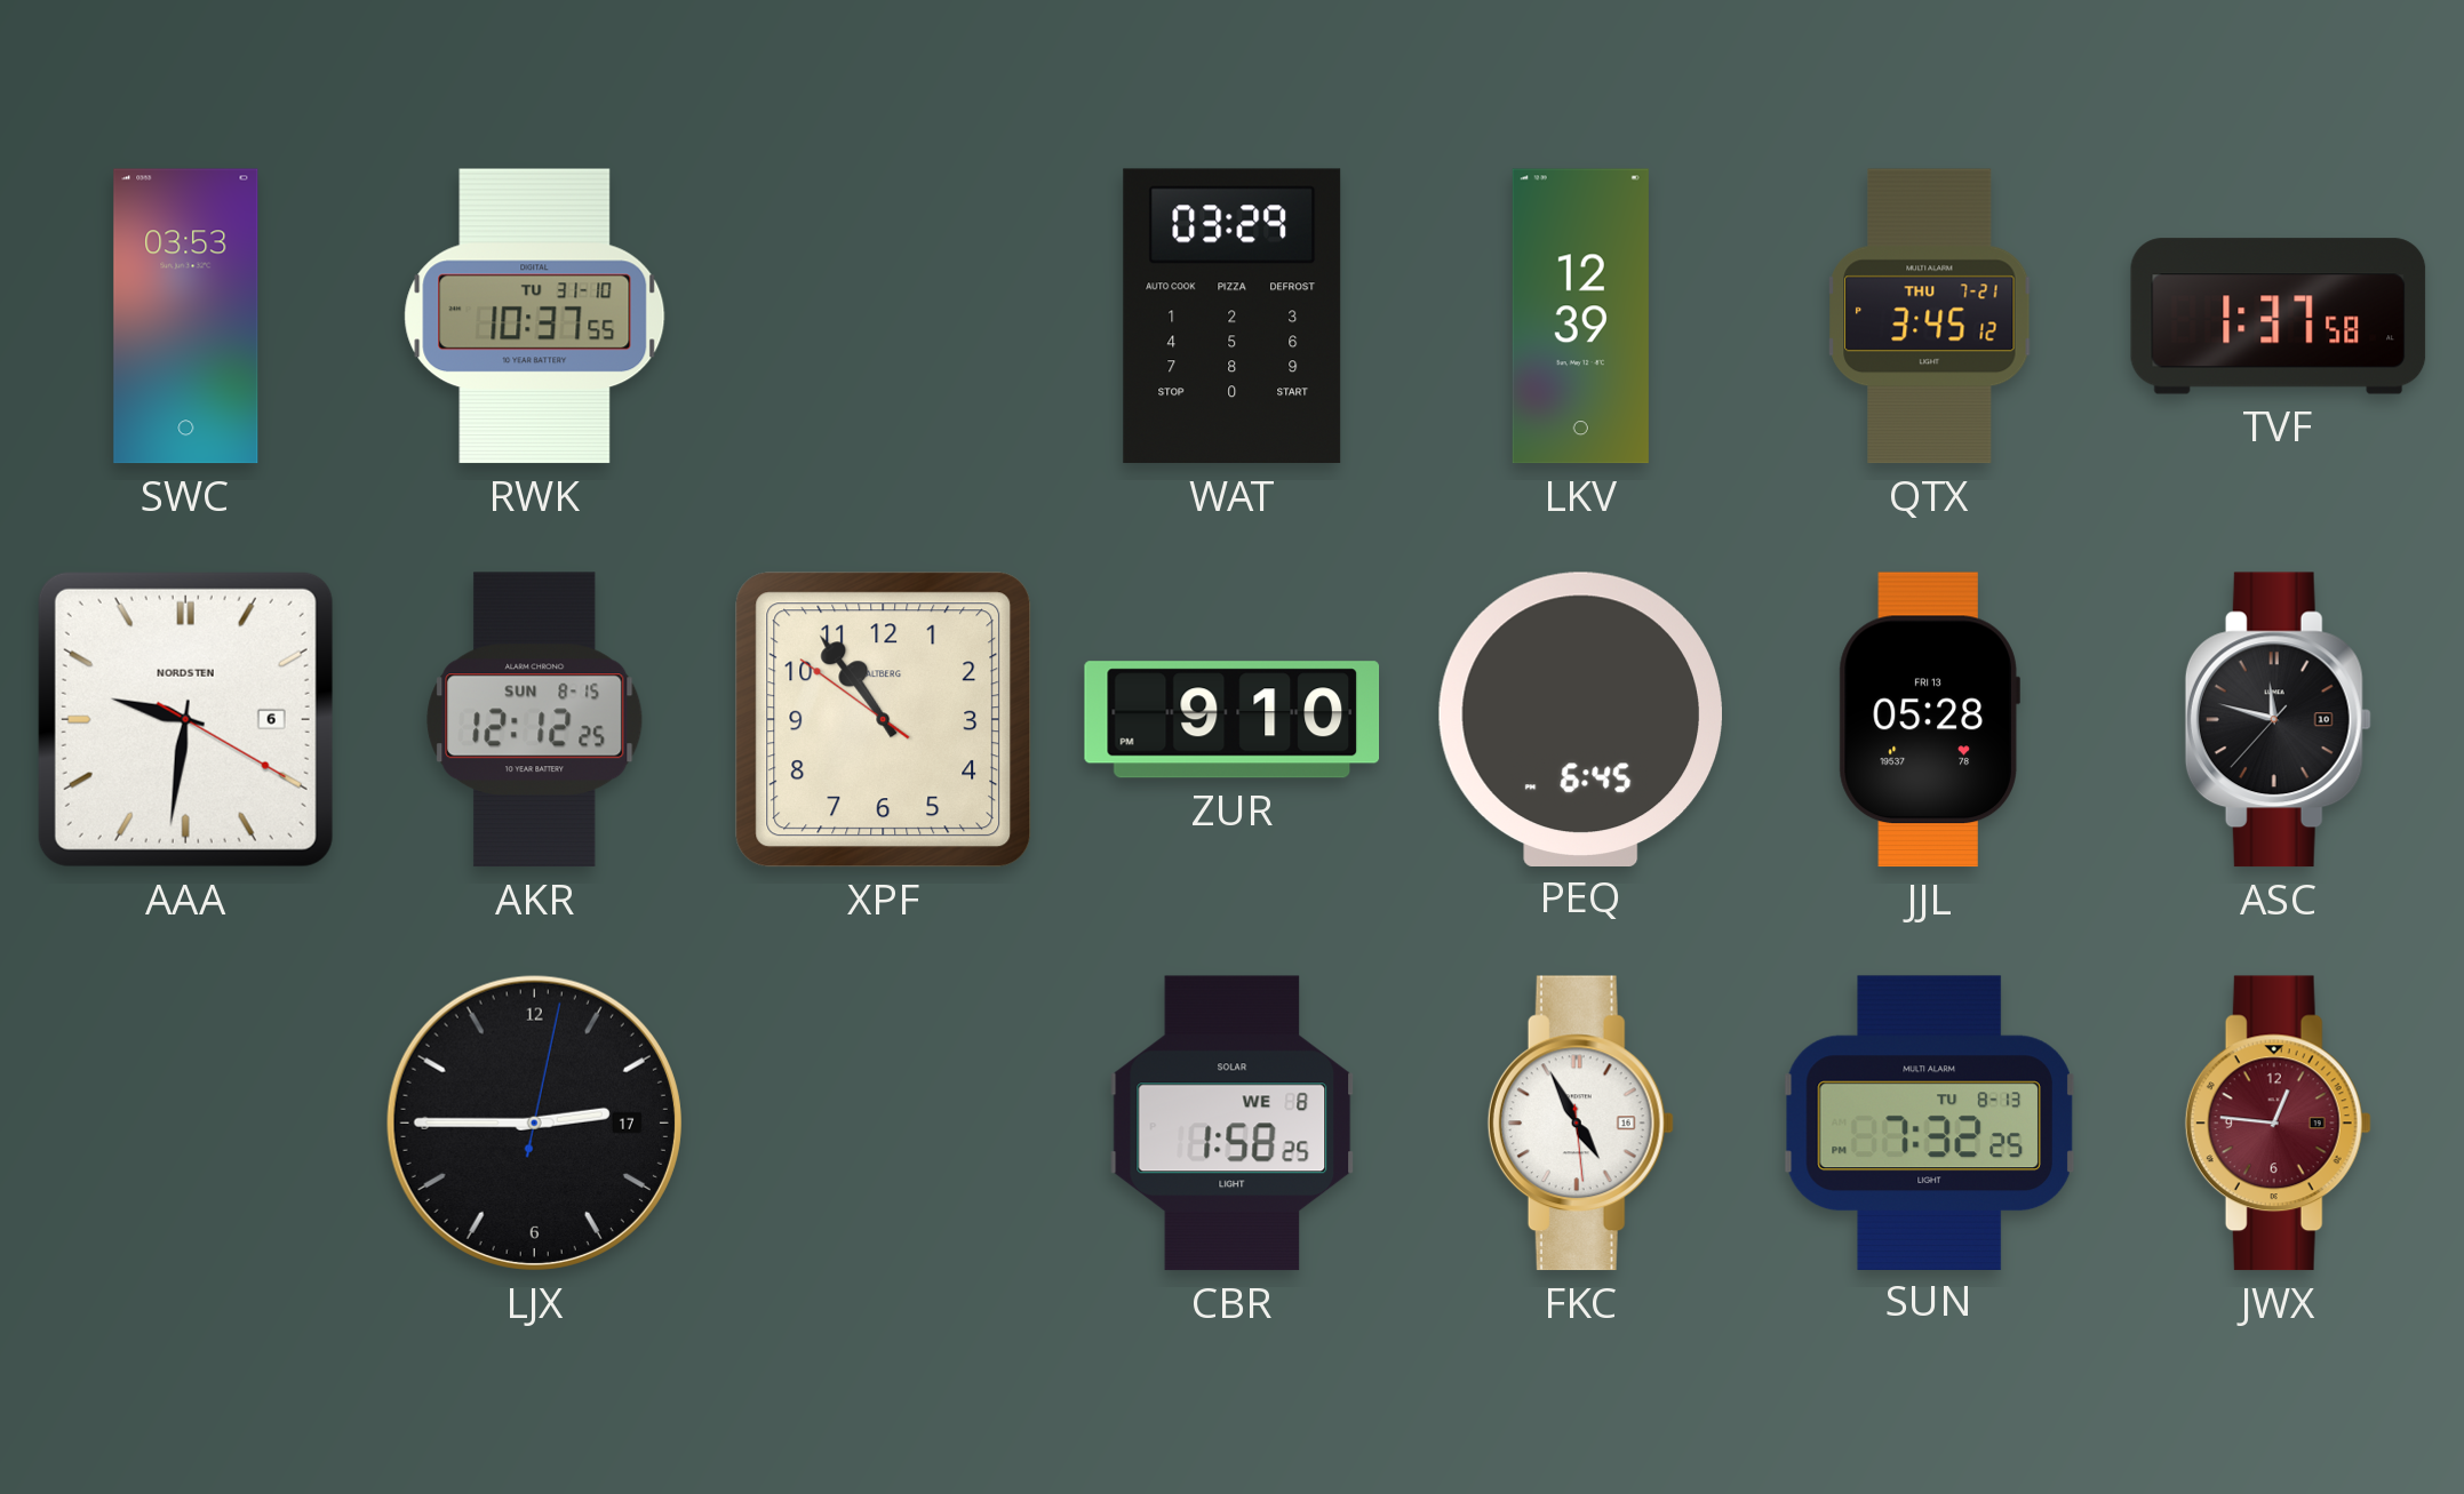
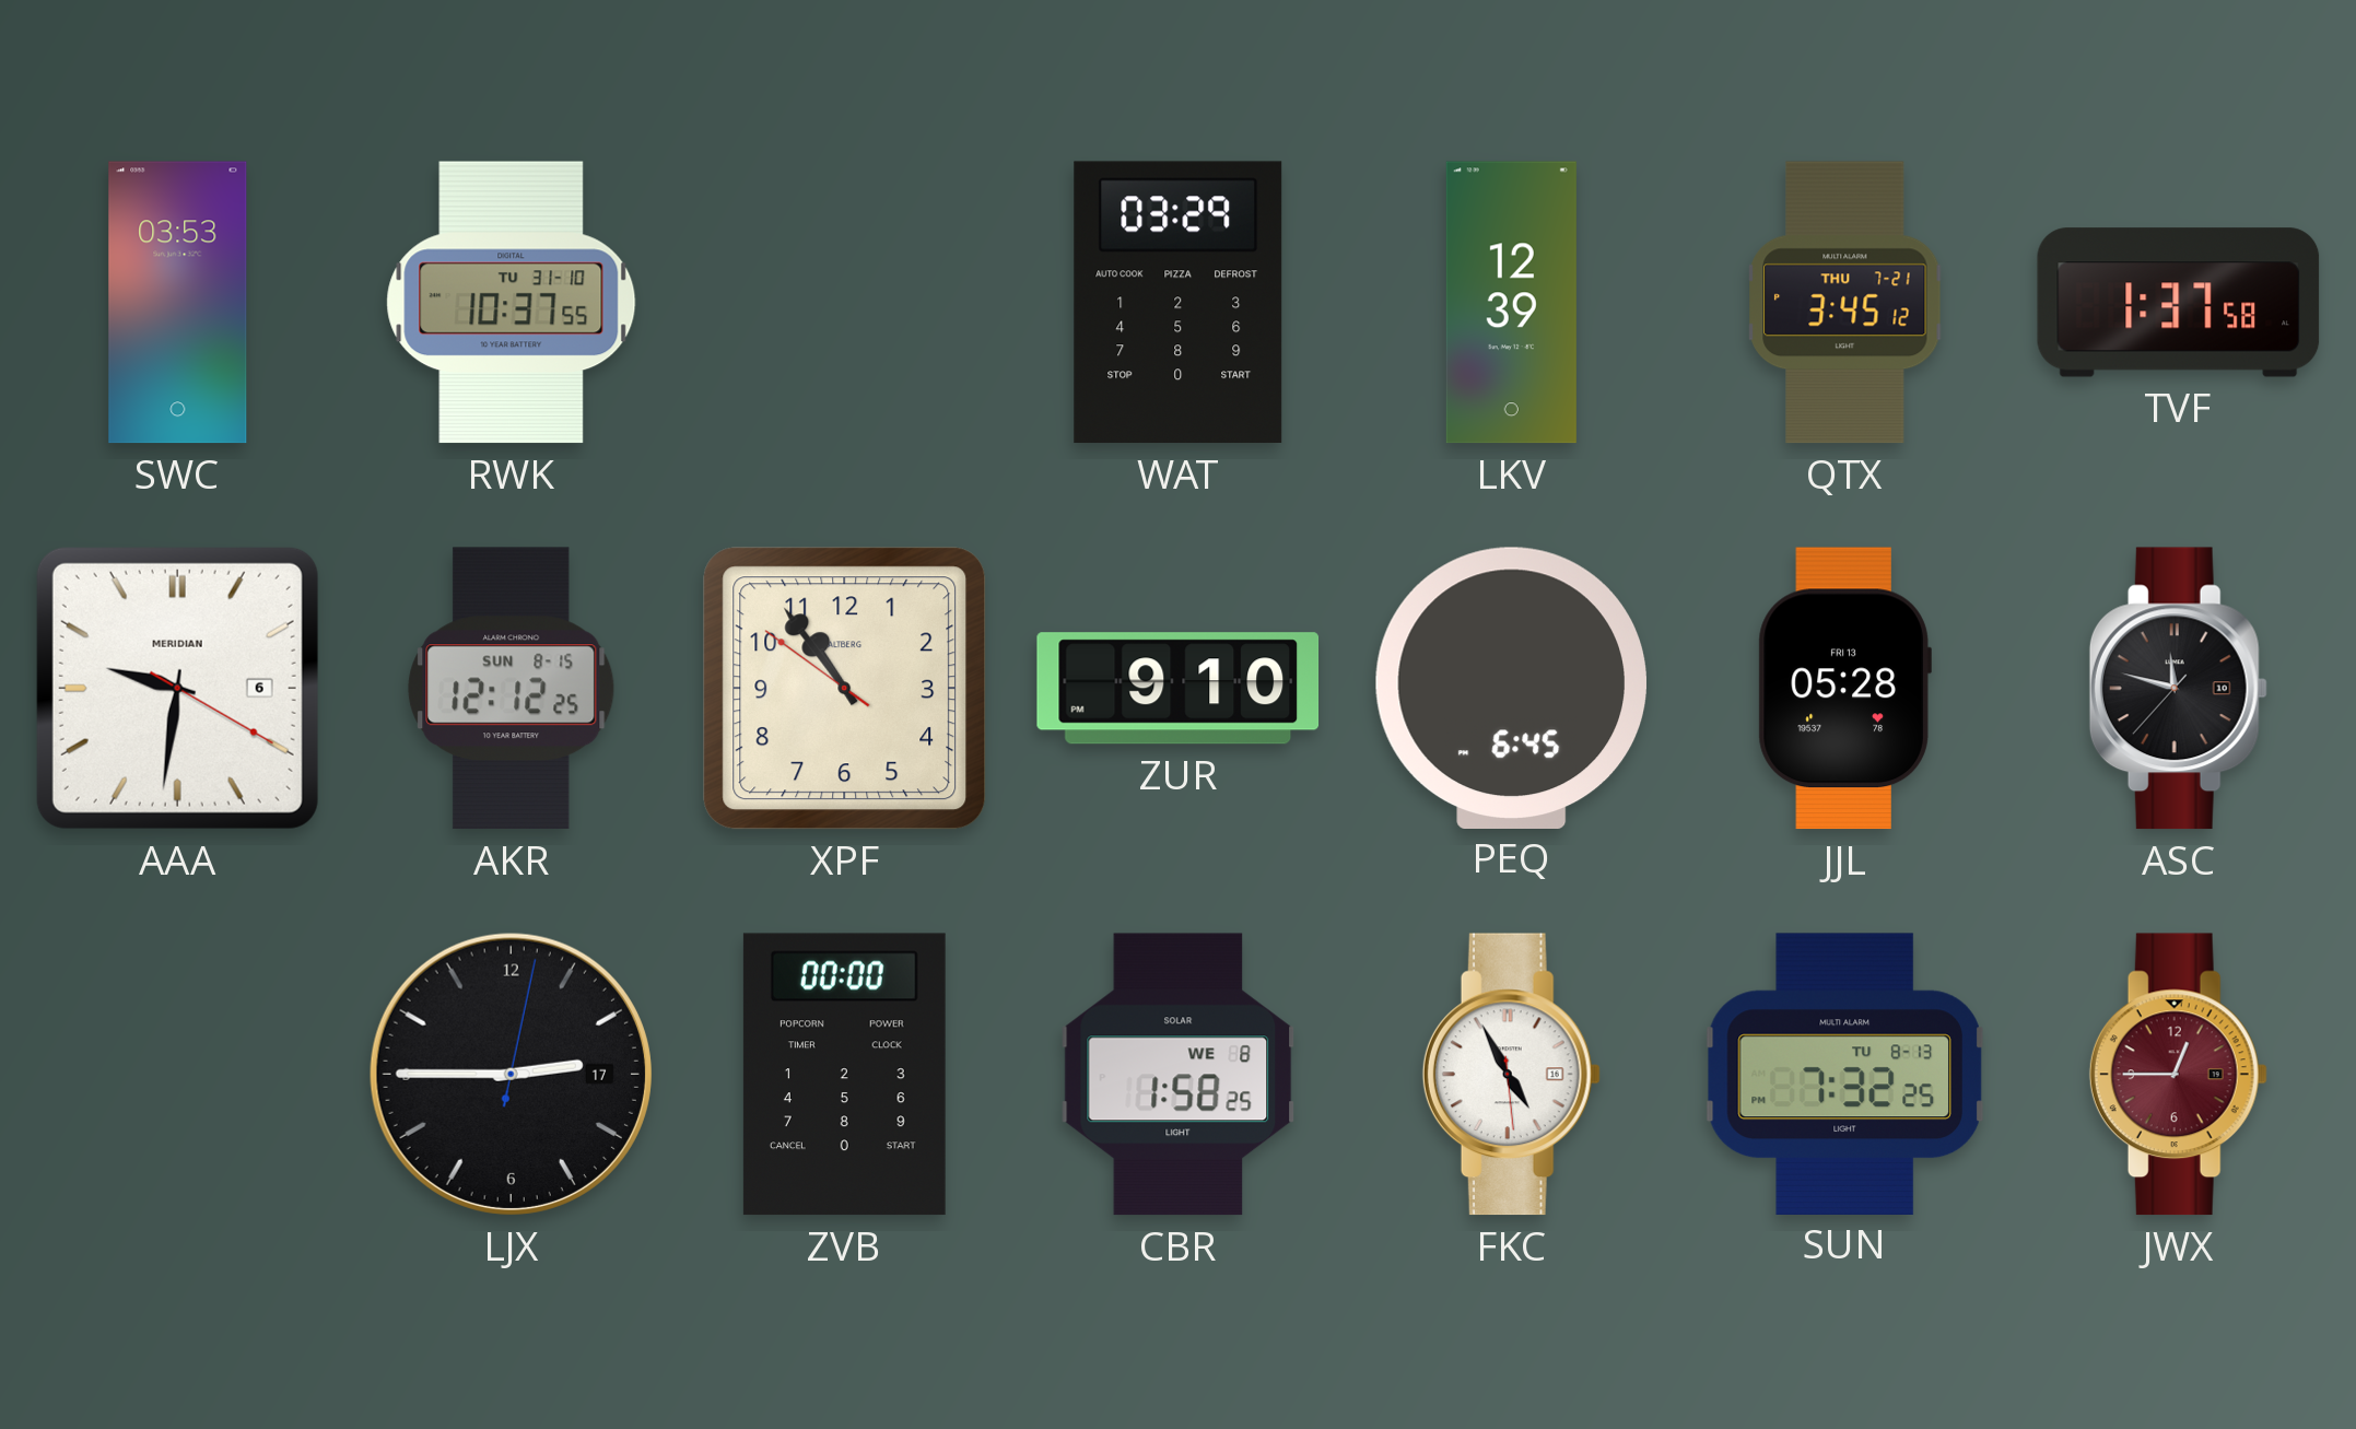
AAA brand: NORDSTEN -> MERIDIAN
ZVB: none -> 00:00
JWX: 12:46 -> 12:45
